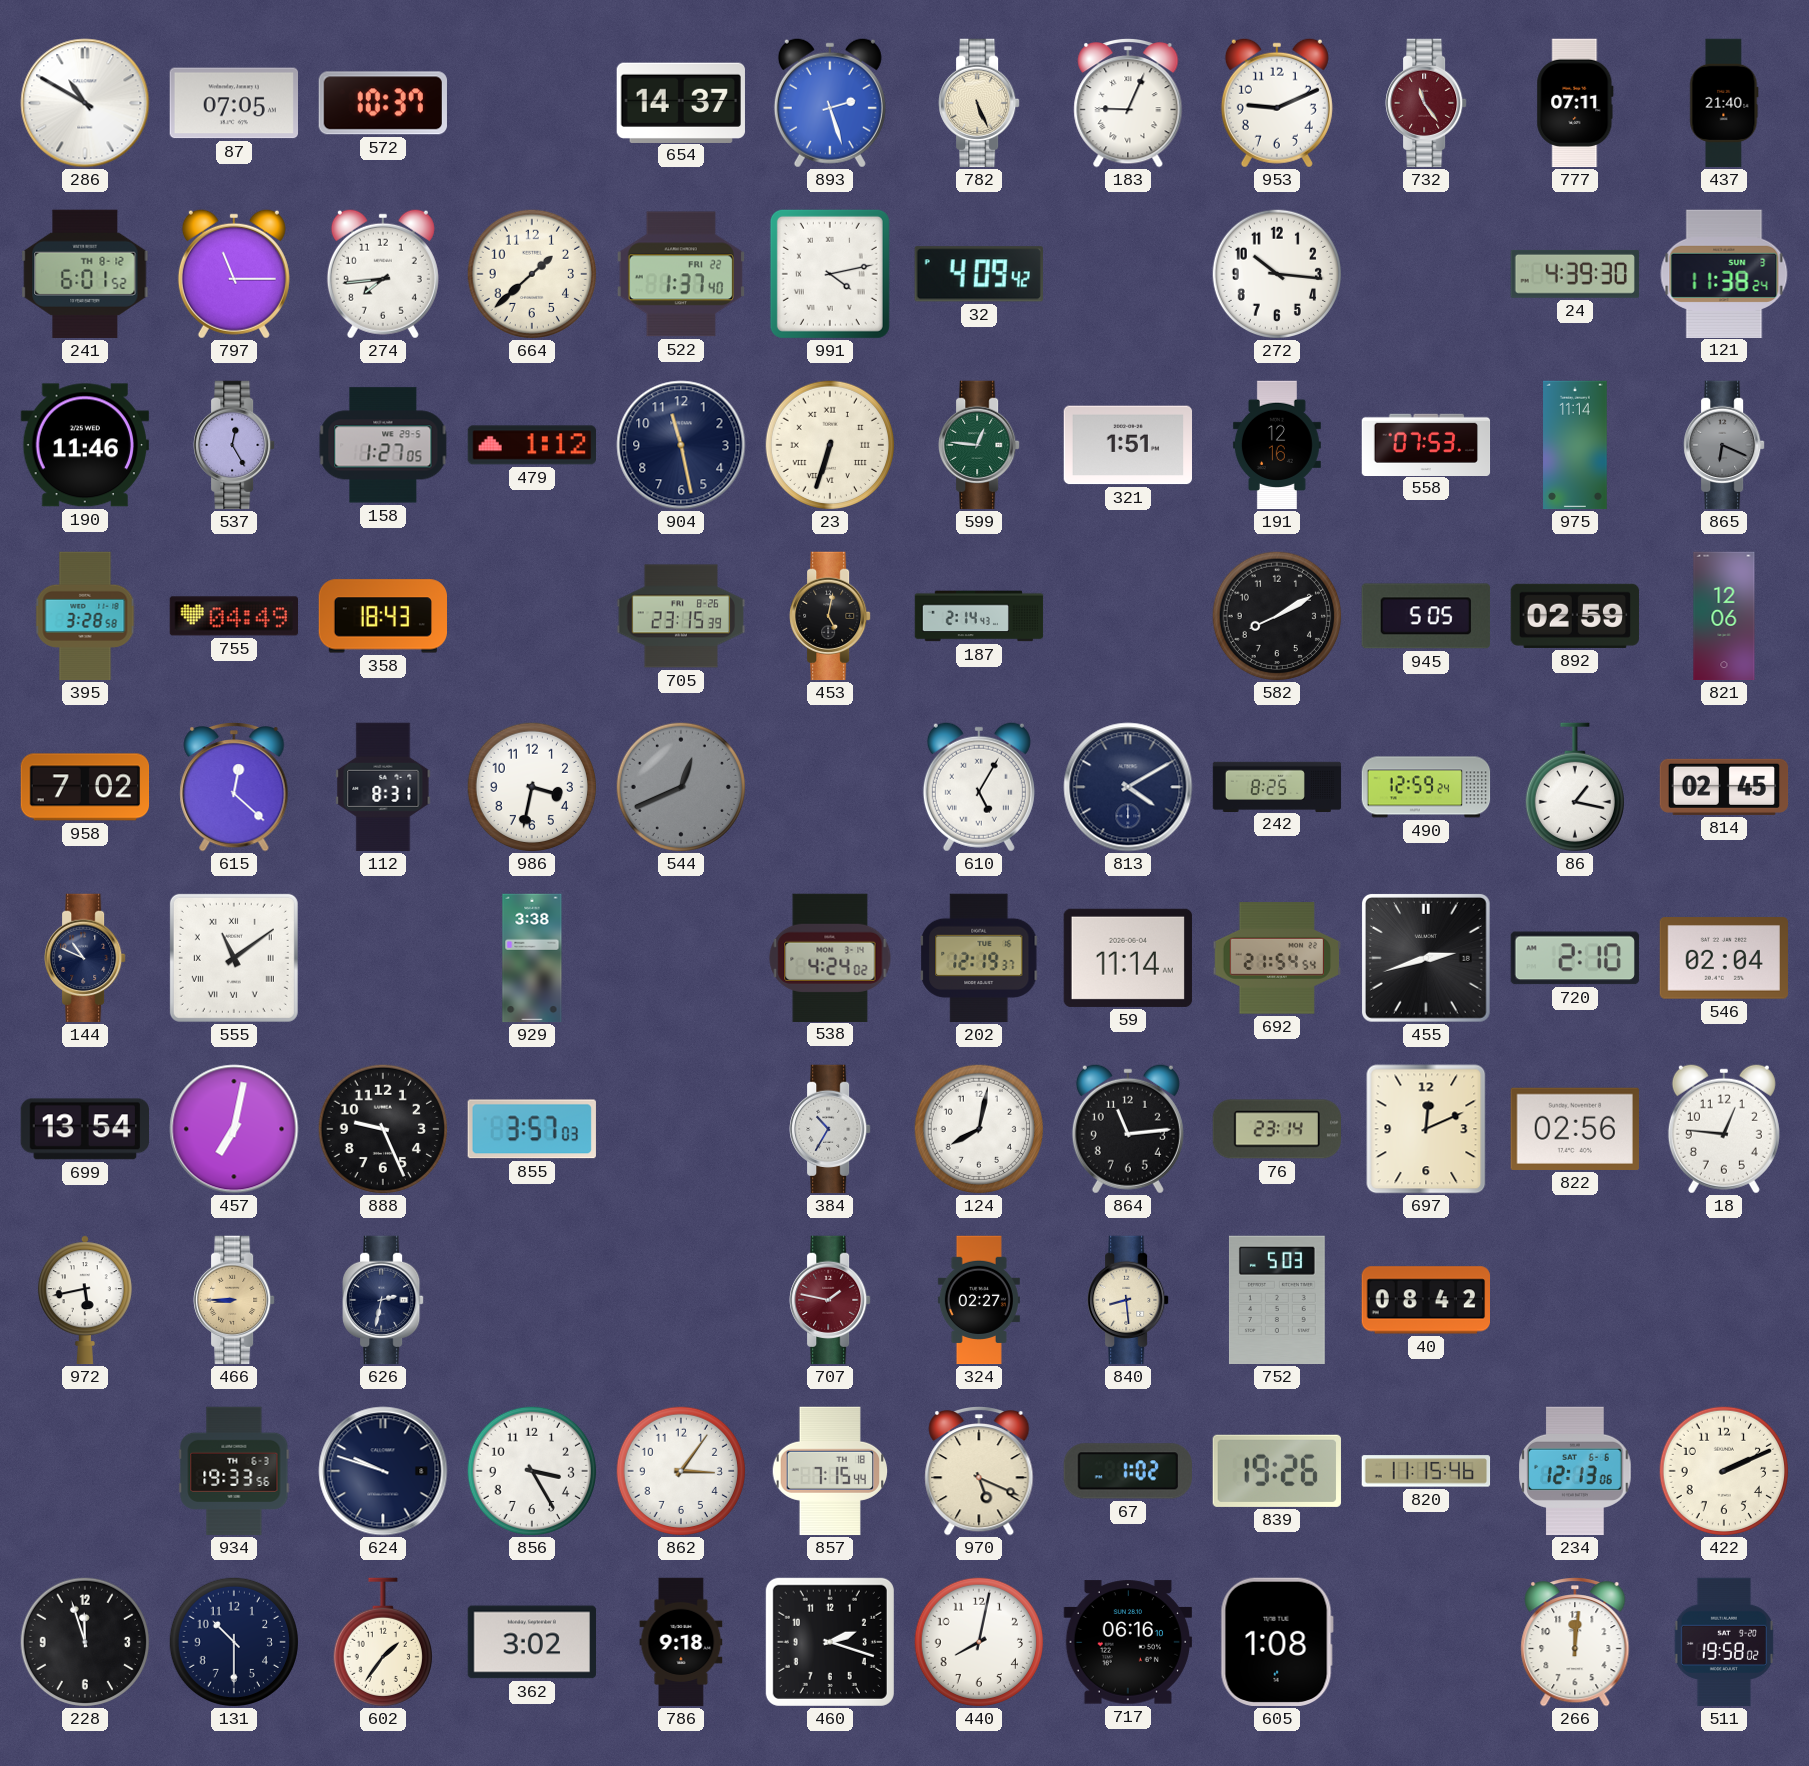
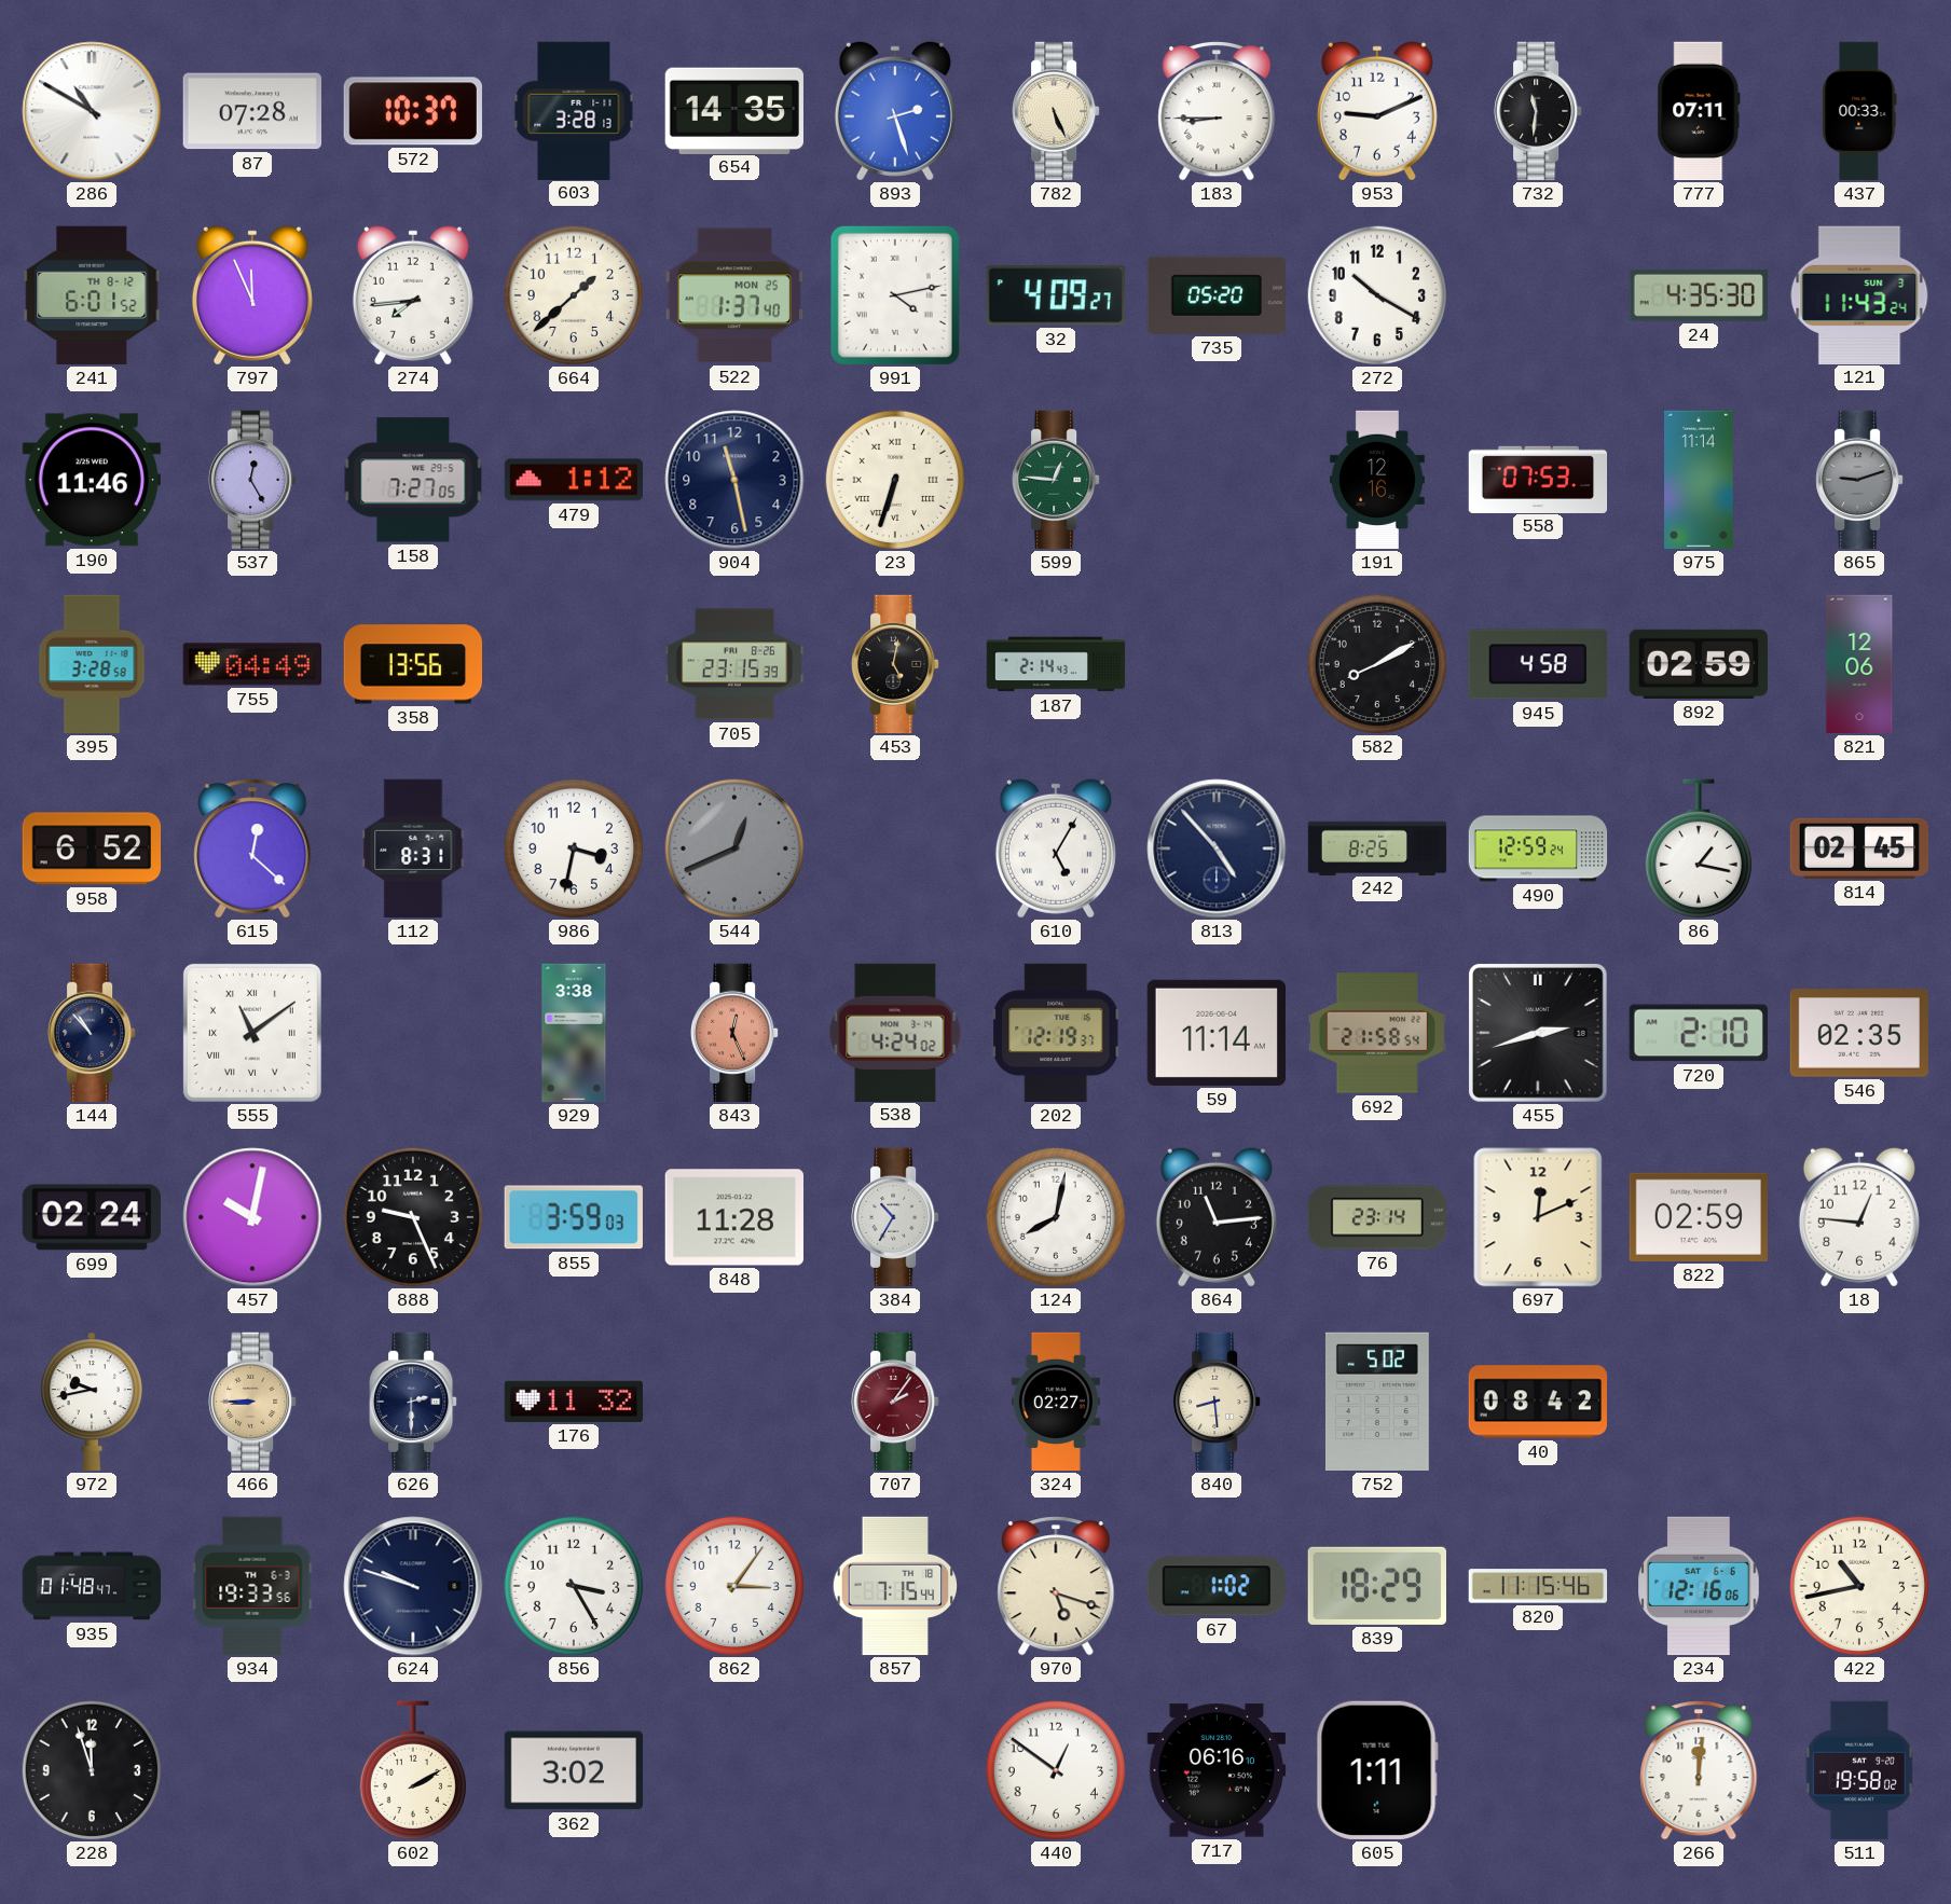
87: 07:05 -> 07:28
603: none -> 3:28
654: 14:37 -> 14:35
183: 9:04 -> 8:45
732: 11:24 -> 11:31
732 dial: burgundy -> black
437: 21:40 -> 00:33
797: 11:15 -> 11:56
522 date: FRI 22 -> MON 25
32: 4:09:42 -> 4:09:27
735: none -> 05:20
272: 10:16 -> 10:20
24: 4:39 -> 4:35
121: 11:38 -> 11:43
158: 1:27 -> 7:27
321: 1:51 -> none
865: 6:19 -> 9:12
358: 18:43 -> 13:56
945: 5:05 -> 4:58
958: 7:02 -> 6:52
813: 4:10 -> 4:53
144: 10:49 -> 10:53
843: none -> 12:26
692: 21:54 -> 21:58
546: 02:04 -> 02:35
699: 13:54 -> 02:24
457: 7:02 -> 10:02
855: 3:57 -> 3:59
848: none -> 11:28
822: 02:56 -> 02:59
972: 5:43 -> 9:43
626: 2:32 -> 2:30
176: none -> 11:32
707: 1:47 -> 2:06
752: 5:03 -> 5:02
935: none -> 01:48
970: 5:19 -> 5:18
839: 19:26 -> 18:29
234: 12:13 -> 12:16
422: 2:11 -> 10:43
131: 10:30 -> none
602: 1:36 -> 2:10
786: 9:18 -> none
460: 2:18 -> none
440: 8:02 -> 12:51
605: 1:08 -> 1:11
